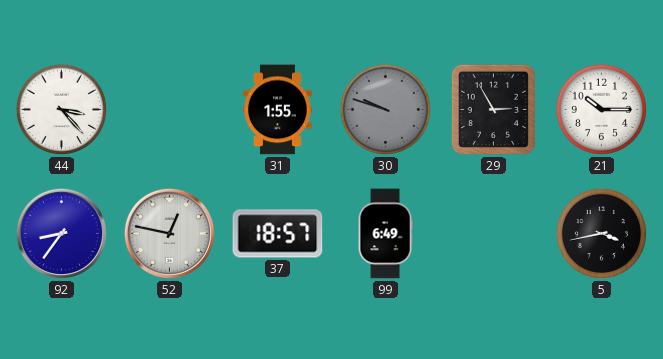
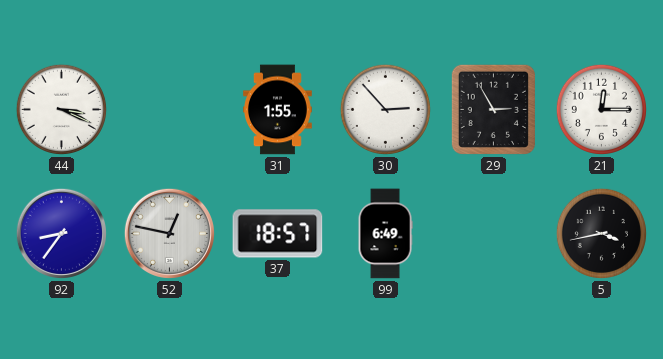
44: 3:23 -> 3:19
30: 9:48 -> 2:53
30 dial: grey -> white
21: 10:15 -> 12:15
